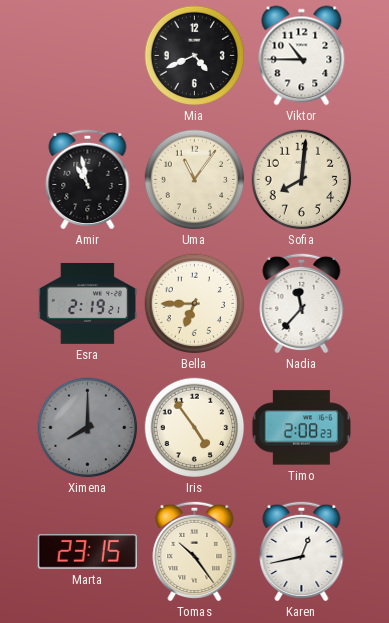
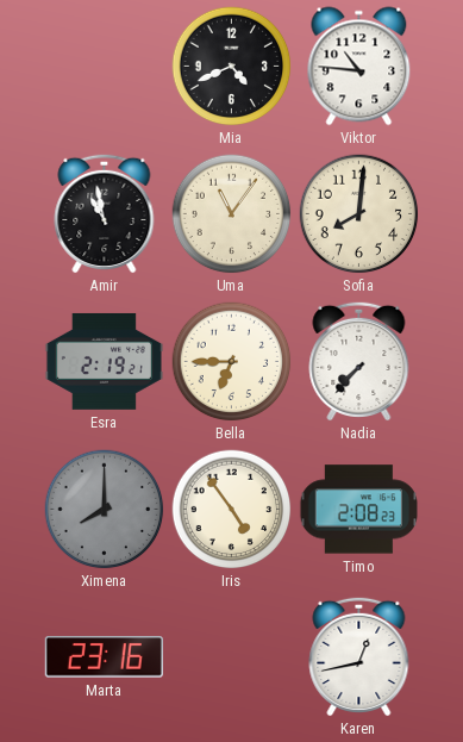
Viktor: 10:45 -> 10:46
Nadia: 11:37 -> 7:37
Marta: 23:15 -> 23:16
Tomas: 10:24 -> none
